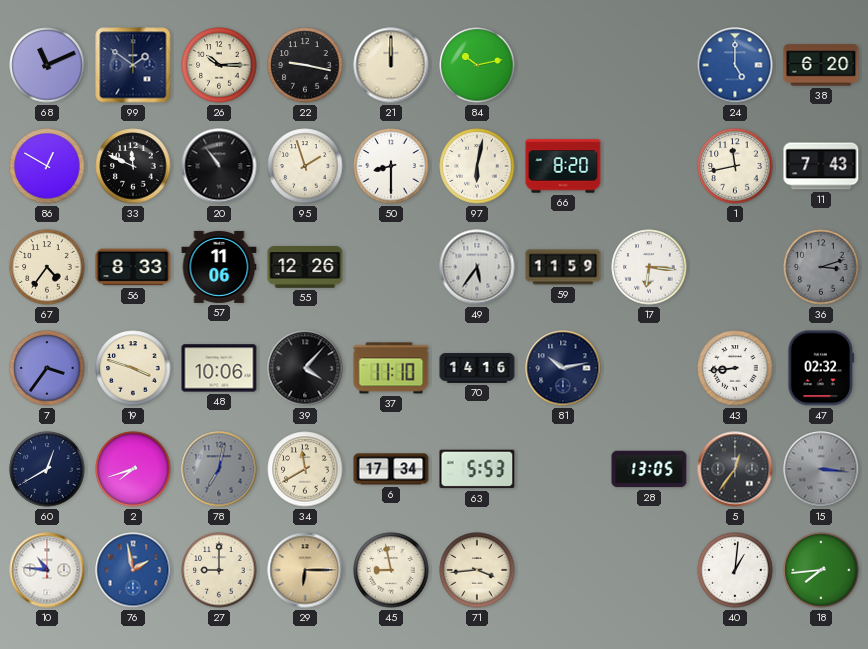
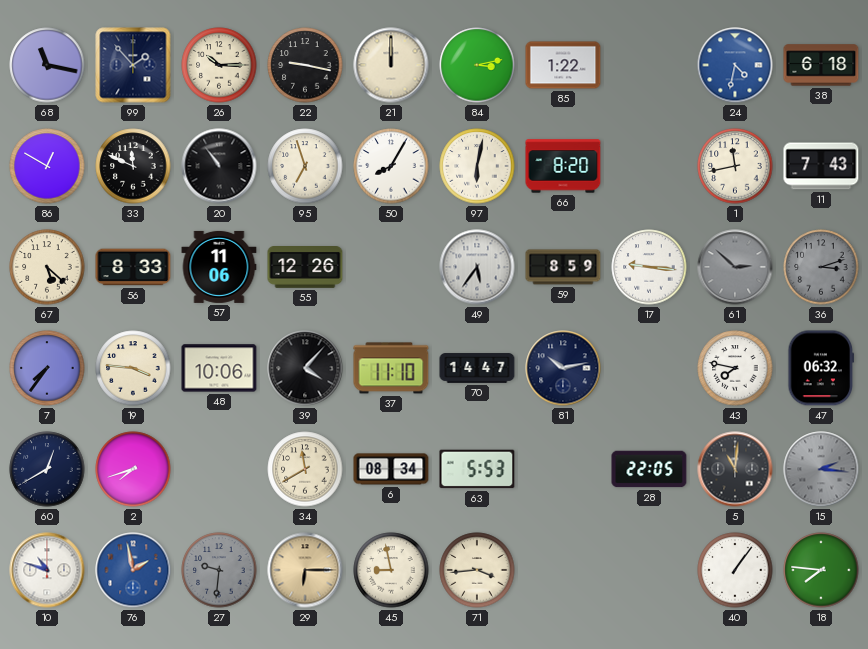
68: 11:11 -> 11:17
99: 1:51 -> 1:53
84: 10:13 -> 3:13
85: none -> 1:22
24: 5:00 -> 4:32
38: 6:20 -> 6:18
95: 1:57 -> 6:57
50: 8:30 -> 8:05
67: 4:36 -> 5:22
59: 11:59 -> 8:59
17: 6:16 -> 9:16
61: none -> 2:52
7: 3:36 -> 7:36
19: 3:48 -> 3:46
70: 14:16 -> 14:47
43: 8:44 -> 7:47
47: 02:32 -> 06:32
78: 7:02 -> none
6: 17:34 -> 08:34
28: 13:05 -> 22:05
5: 12:36 -> 11:01
15: 3:16 -> 2:16
10: 10:46 -> 10:48
27: 9:00 -> 9:31
27 dial: cream -> grey
40: 1:01 -> 1:06
18: 7:44 -> 7:46
